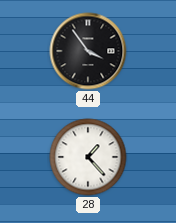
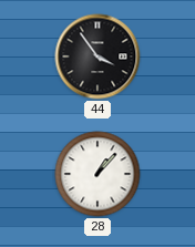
28: 1:23 -> 1:07
